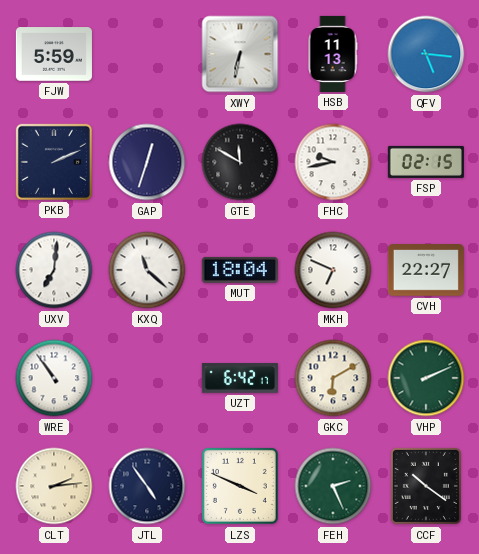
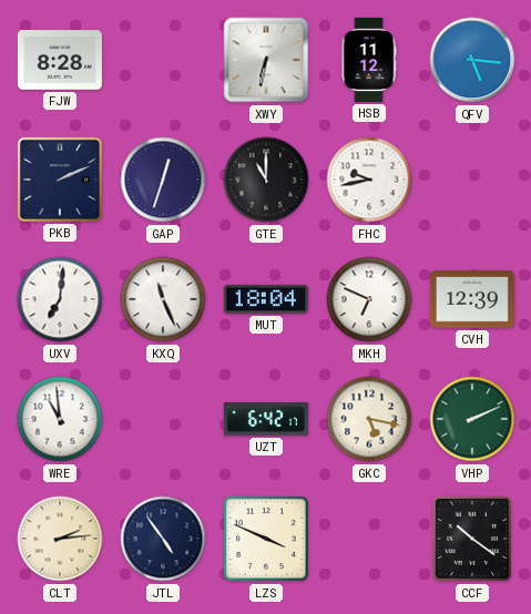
FJW: 5:59 -> 8:28
HSB: 11:13 -> 11:12
GTE: 11:50 -> 11:00
FSP: 02:15 -> none
KXQ: 11:22 -> 11:26
CVH: 22:27 -> 12:39
WRE: 10:54 -> 10:59
GKC: 6:10 -> 5:17
FEH: 2:26 -> none
